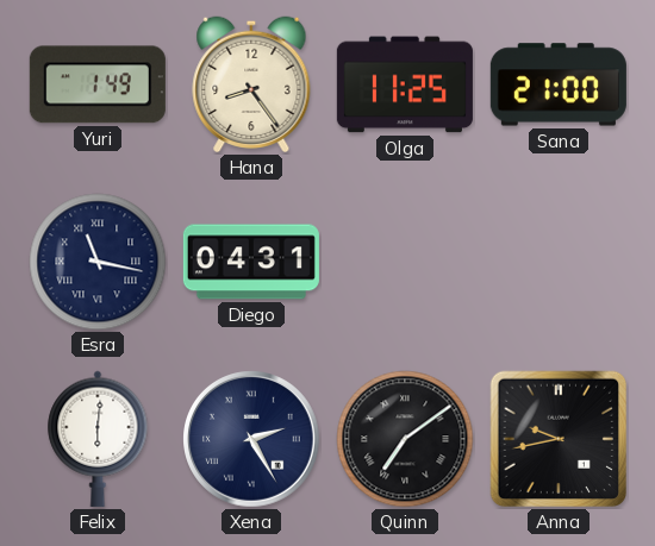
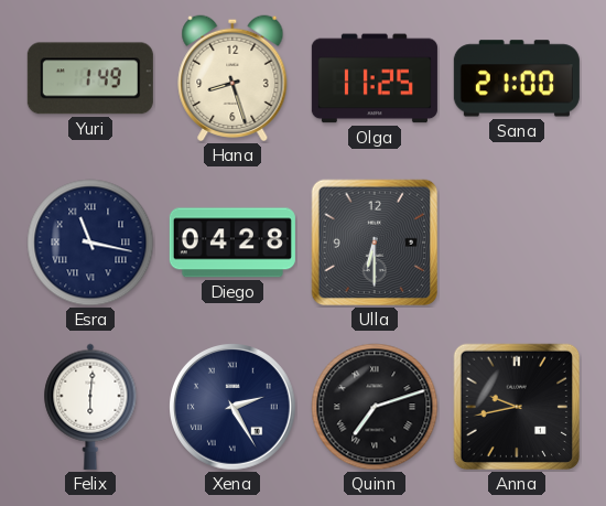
Hana: 8:24 -> 8:27
Diego: 04:31 -> 04:28
Ulla: none -> 6:30
Quinn: 7:09 -> 7:12
